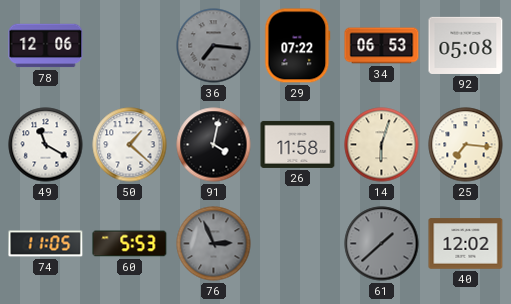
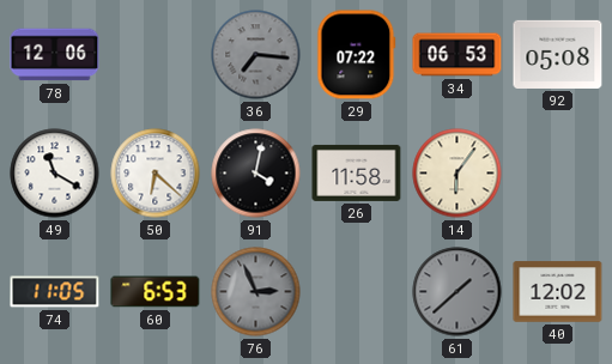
50: 1:22 -> 6:22
14: 6:03 -> 6:06
25: 7:16 -> none
60: 5:53 -> 6:53
